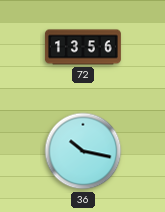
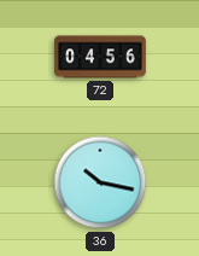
72: 13:56 -> 04:56
